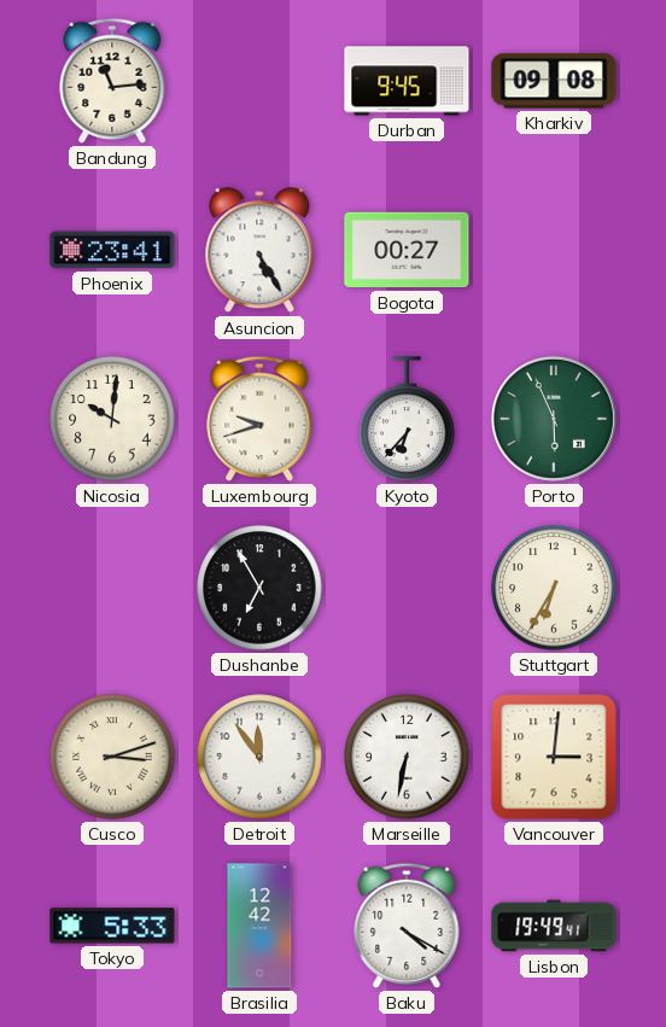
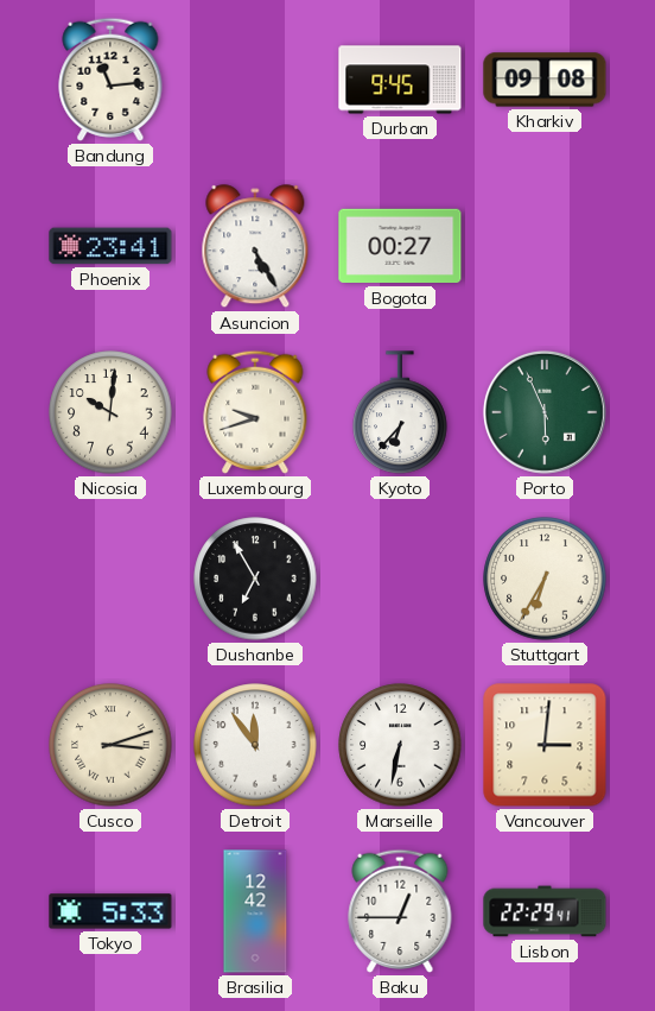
Baku: 4:20 -> 12:45
Lisbon: 19:49 -> 22:29
